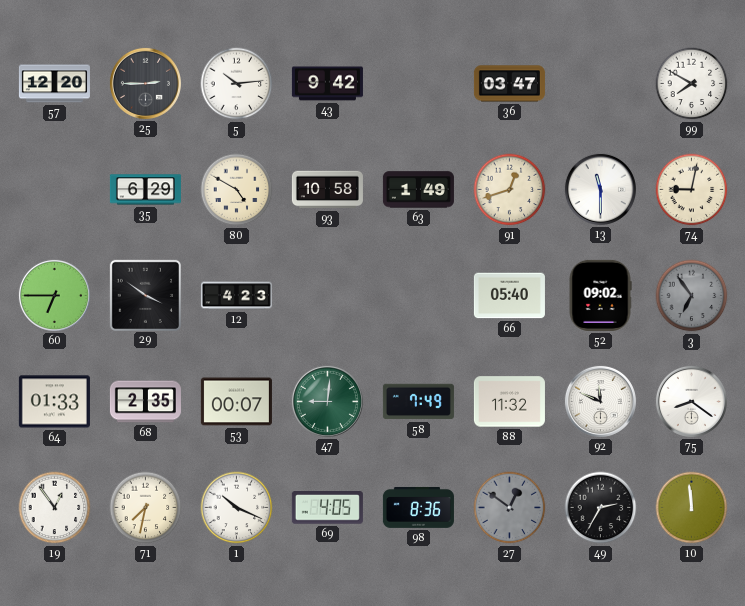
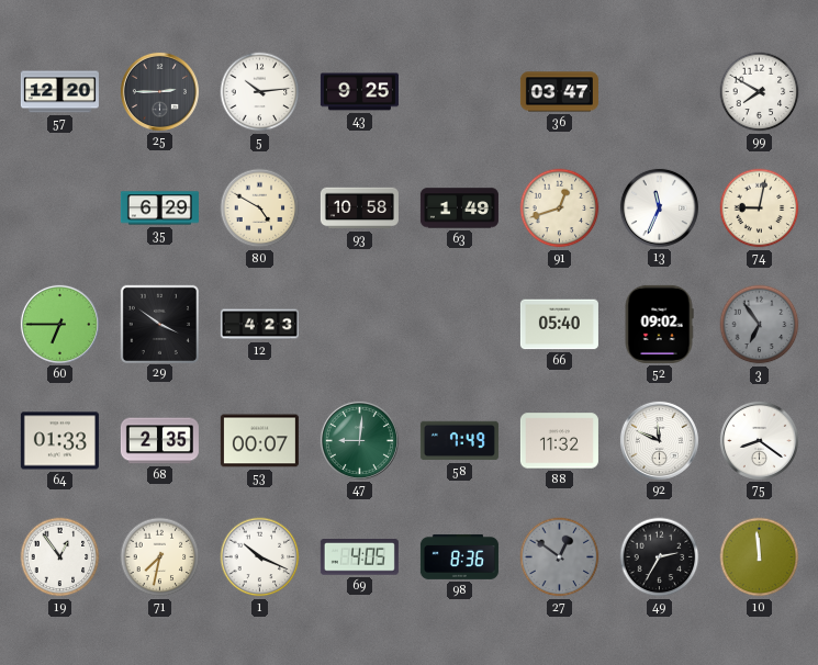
43: 9:42 -> 9:25
13: 11:30 -> 11:34
